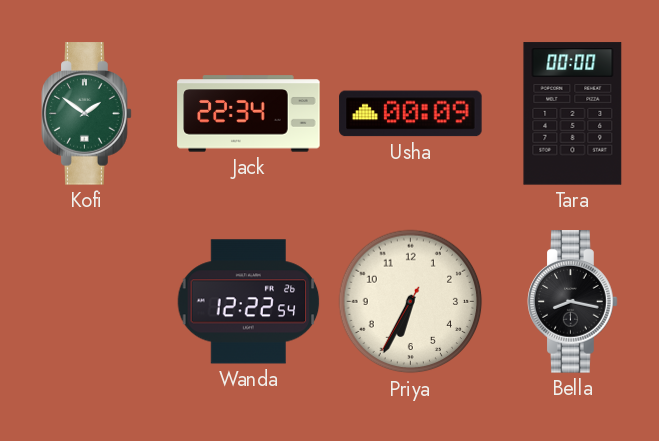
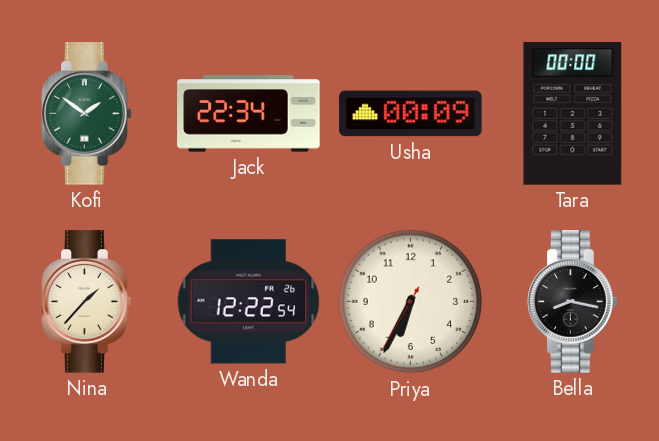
Nina: none -> 1:37
